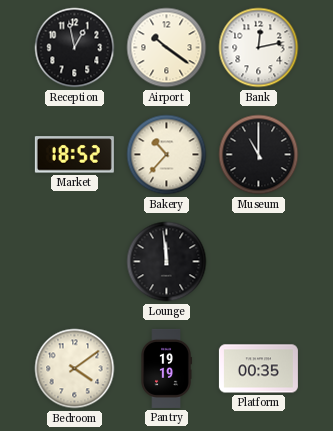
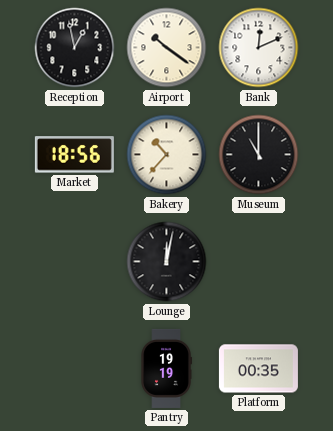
Bank: 12:13 -> 12:11
Market: 18:52 -> 18:56
Lounge: 11:59 -> 12:02
Bedroom: 4:09 -> none
